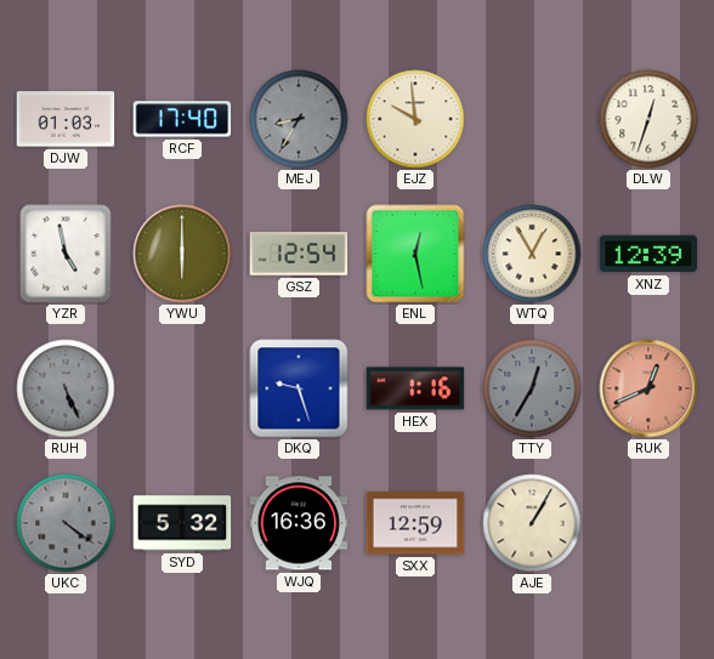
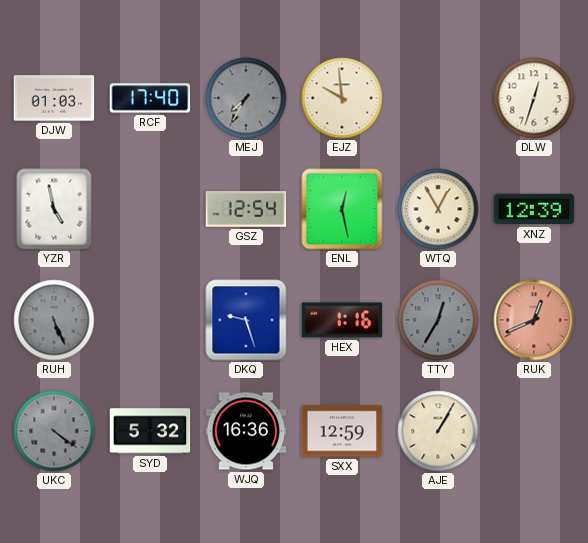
MEJ: 8:35 -> 7:35
YWU: 6:00 -> none
